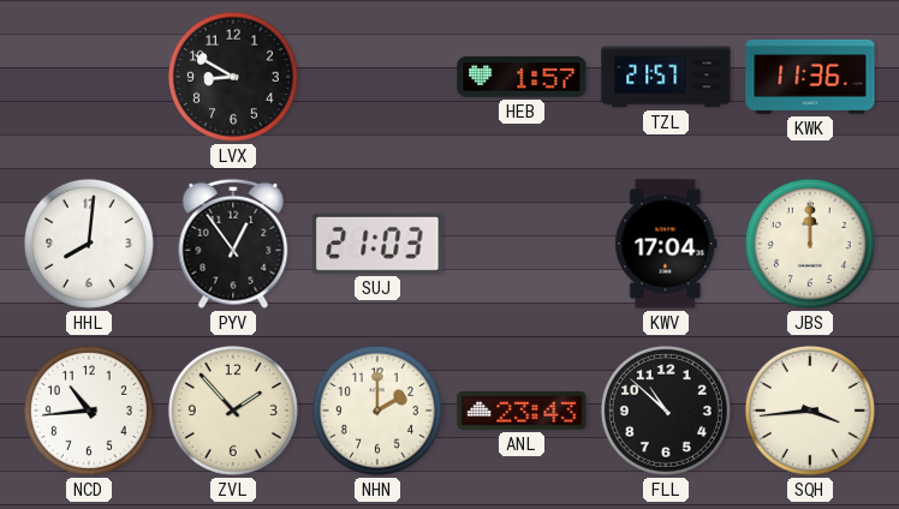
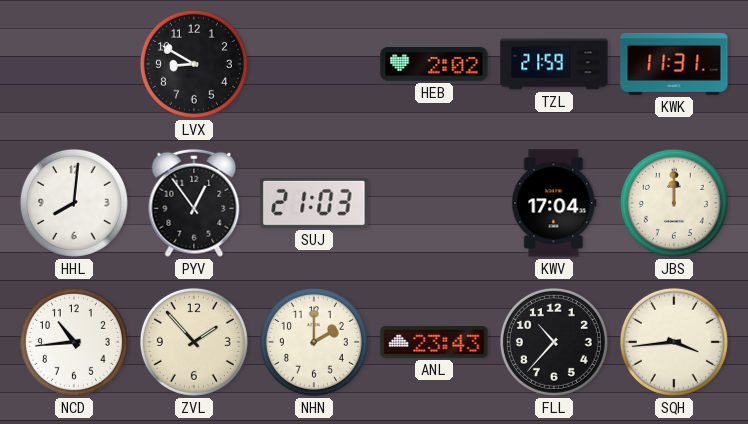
HEB: 1:57 -> 2:02
TZL: 21:57 -> 21:59
KWK: 11:36 -> 11:31
FLL: 10:52 -> 10:37
